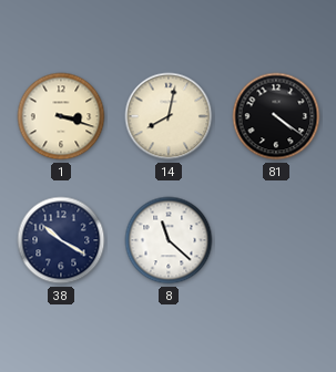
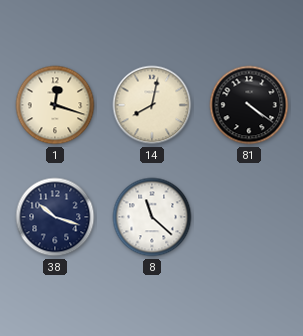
1: 3:18 -> 12:18
38: 10:20 -> 10:18
